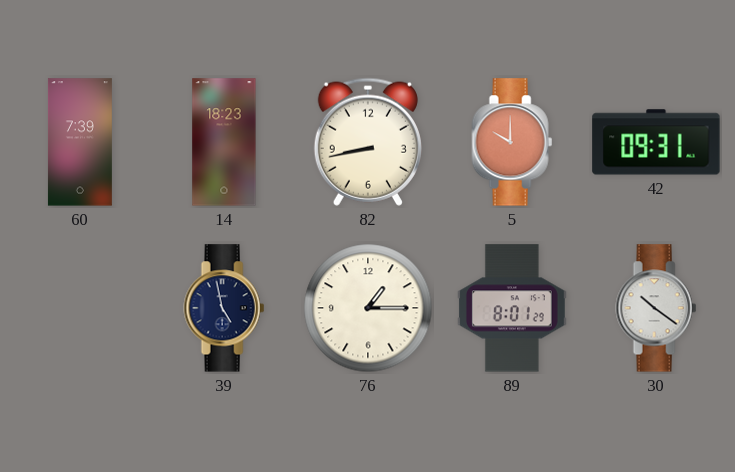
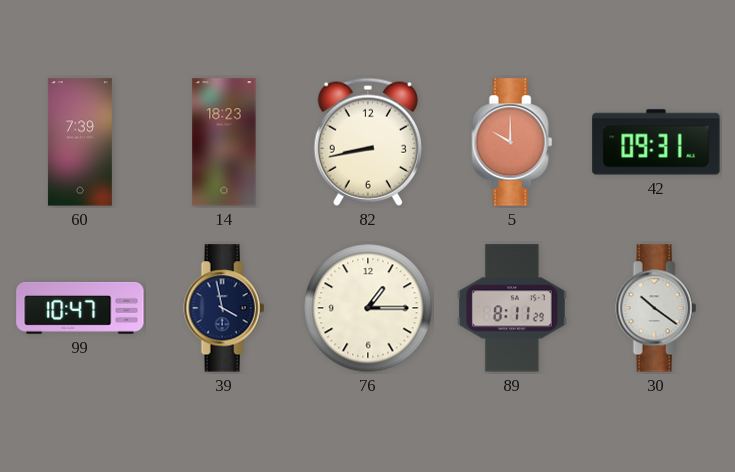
99: none -> 10:47
39: 4:58 -> 3:58
89: 8:01 -> 8:11
